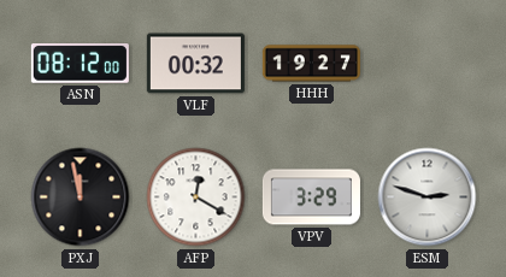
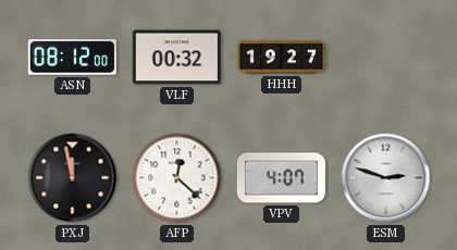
AFP: 12:20 -> 12:22
VPV: 3:29 -> 4:07
